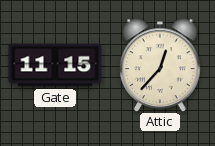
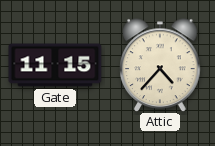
Attic: 12:37 -> 4:37
